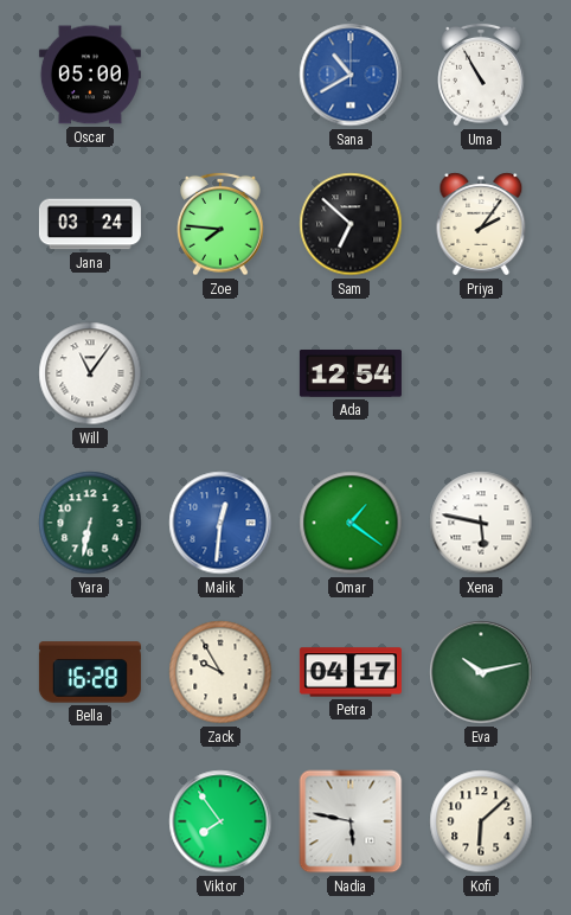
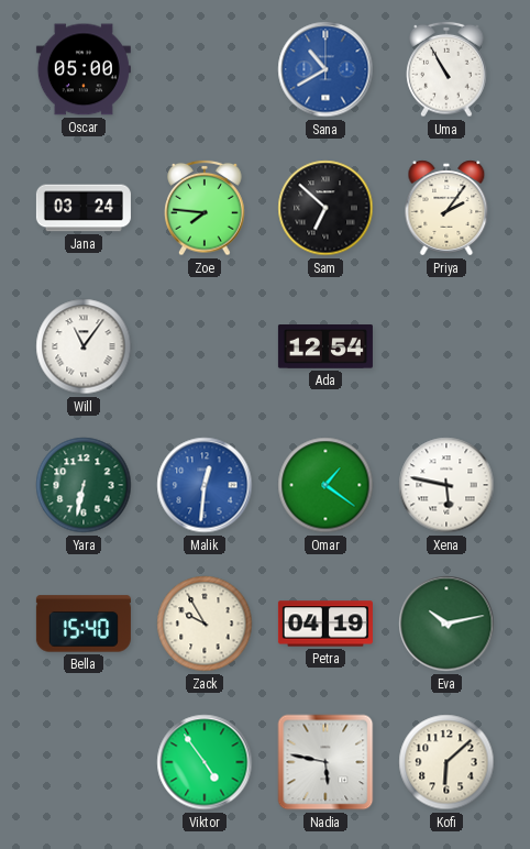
Bella: 16:28 -> 15:40
Petra: 04:17 -> 04:19
Viktor: 7:54 -> 4:54
